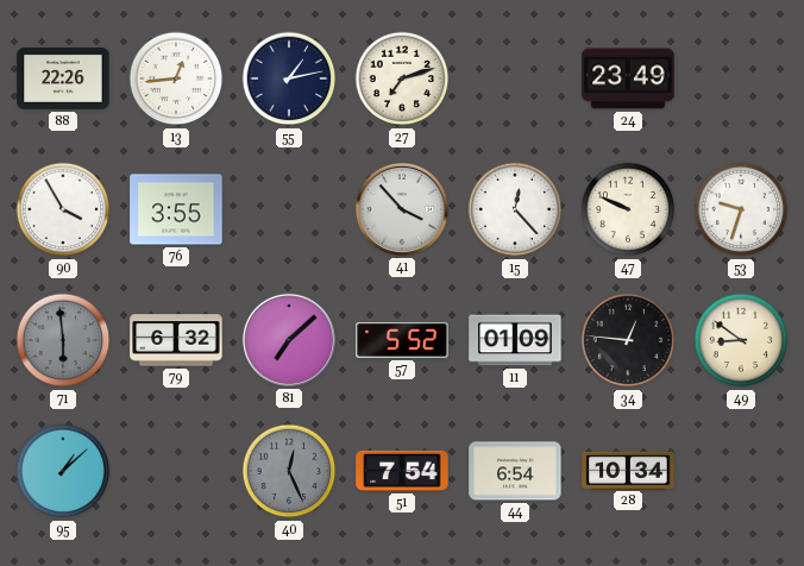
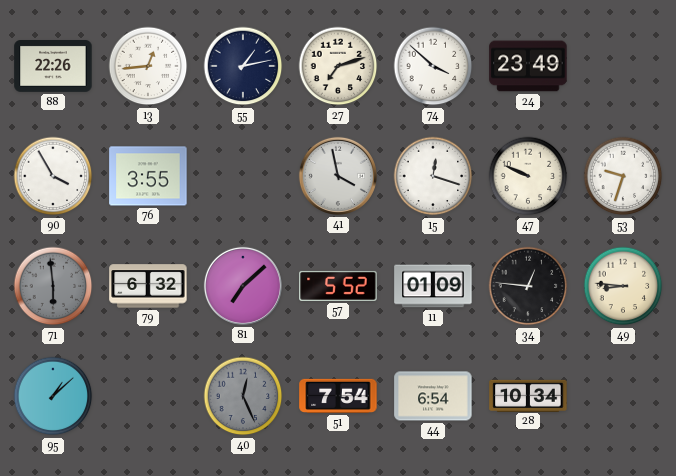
74: none -> 3:52
41: 3:53 -> 3:58
15: 12:23 -> 12:18
49: 8:51 -> 8:46
